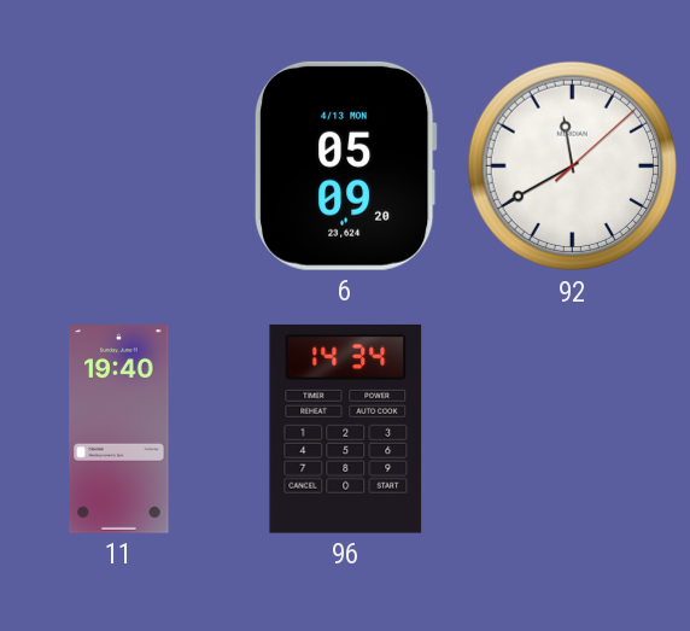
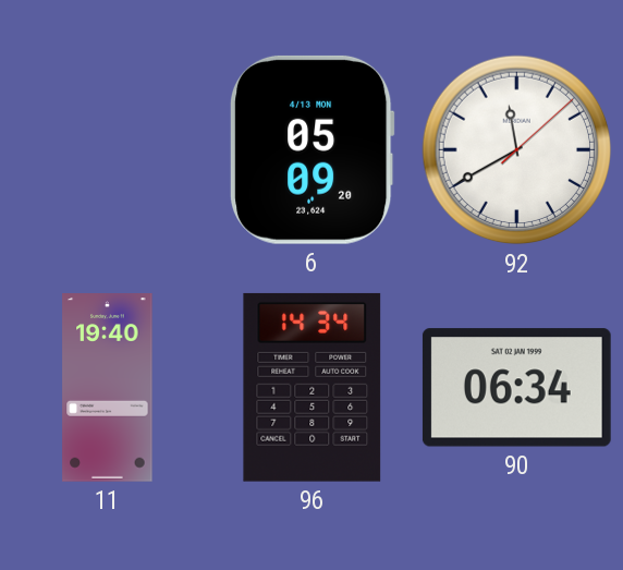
90: none -> 06:34
